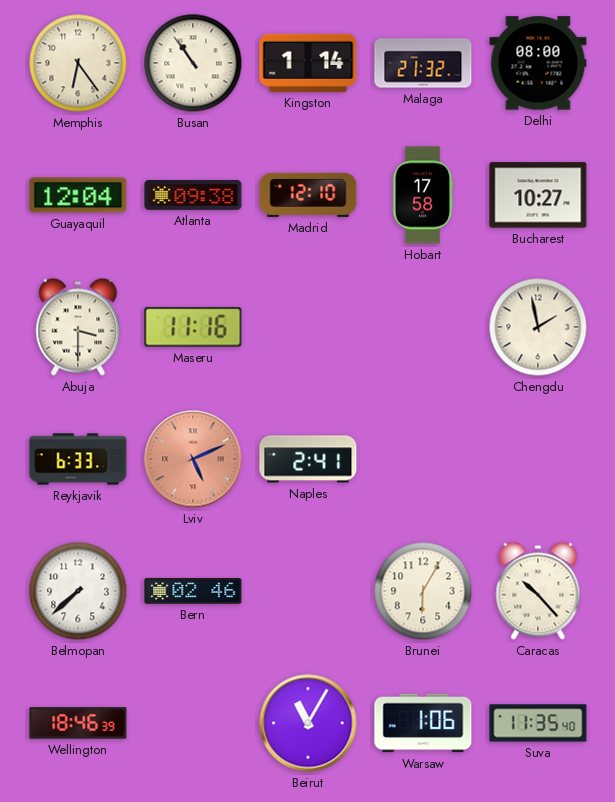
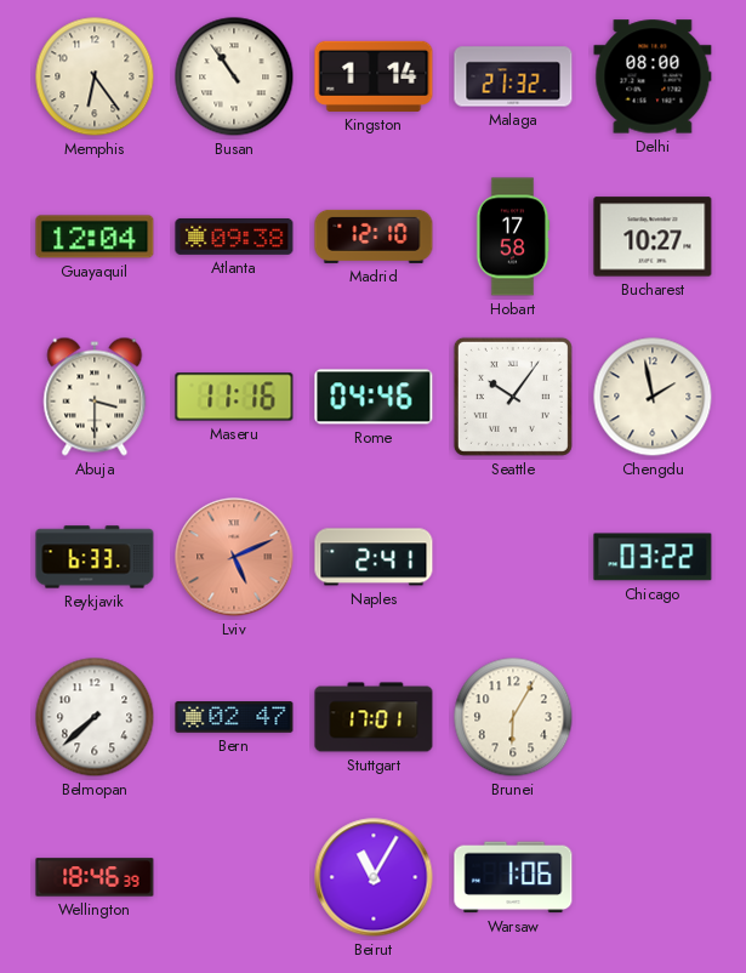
Rome: none -> 04:46
Seattle: none -> 10:06
Chicago: none -> 03:22
Bern: 02:46 -> 02:47
Stuttgart: none -> 17:01
Caracas: 10:23 -> none
Suva: 11:35 -> none
